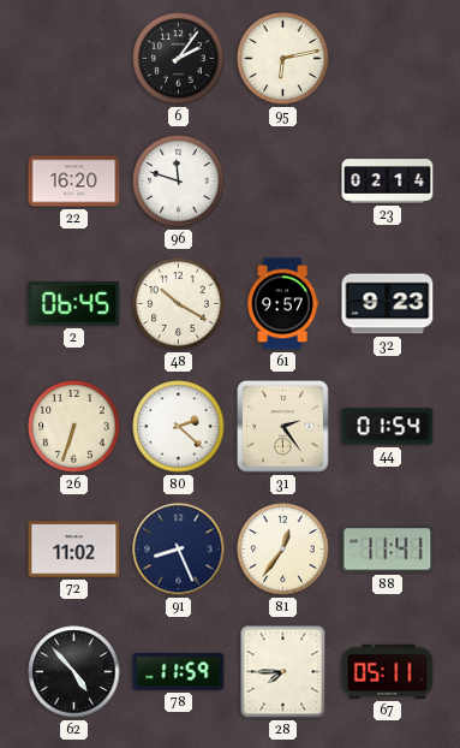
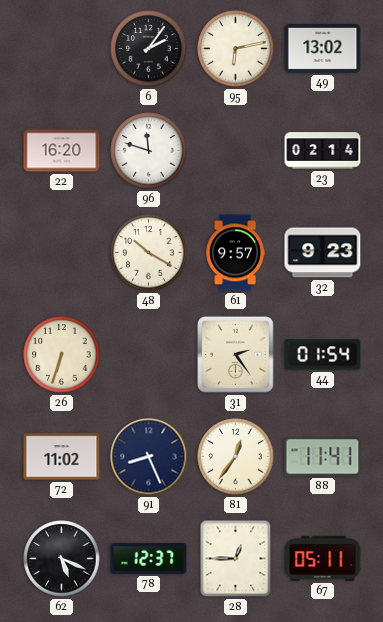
49: none -> 13:02
2: 06:45 -> none
80: 2:22 -> none
62: 4:53 -> 5:19
78: 11:59 -> 12:37
28: 7:45 -> 12:45
